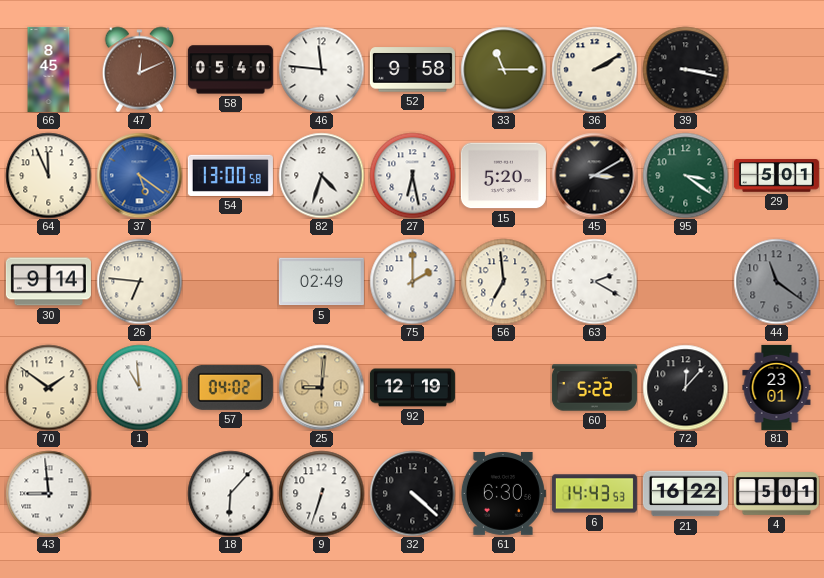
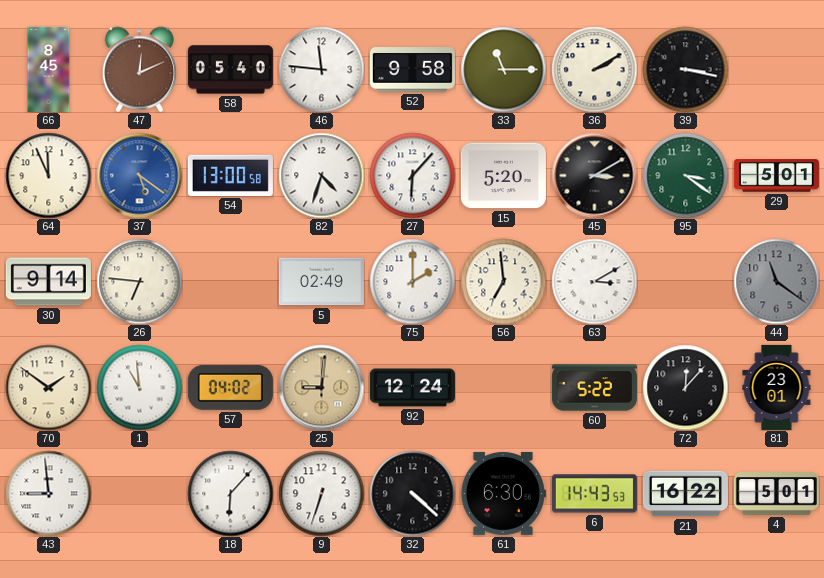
27: 6:28 -> 6:07
63: 2:20 -> 3:10
92: 12:19 -> 12:24
